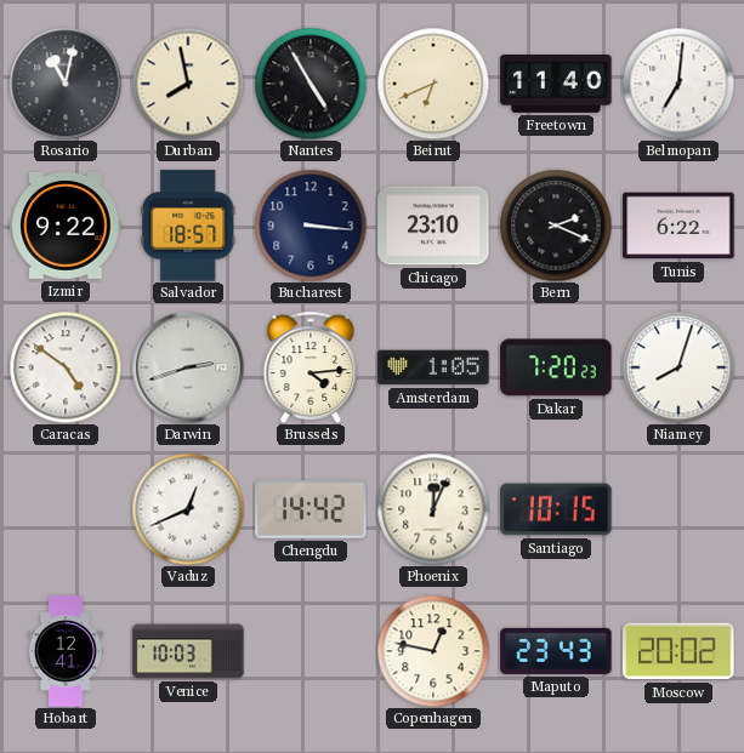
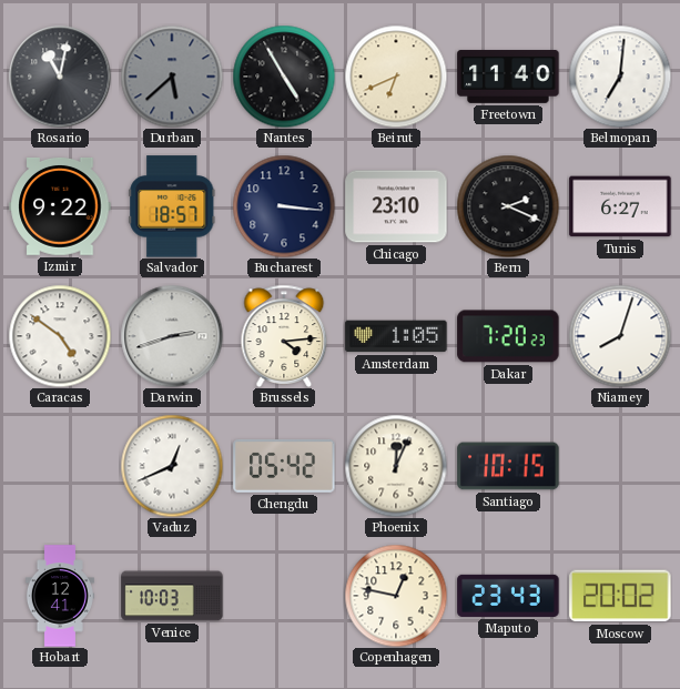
Durban: 7:58 -> 5:38
Durban dial: cream -> grey
Tunis: 6:22 -> 6:27
Chengdu: 14:42 -> 05:42
